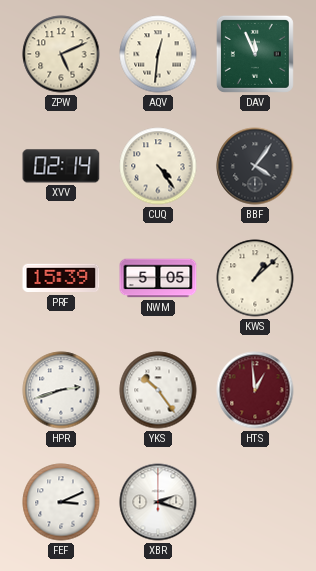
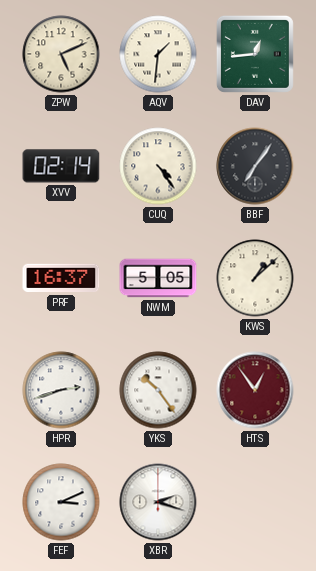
AQV: 12:31 -> 1:31
DAV: 11:56 -> 12:44
BBF: 4:06 -> 7:06
PRF: 15:39 -> 16:37
HTS: 12:59 -> 12:54
